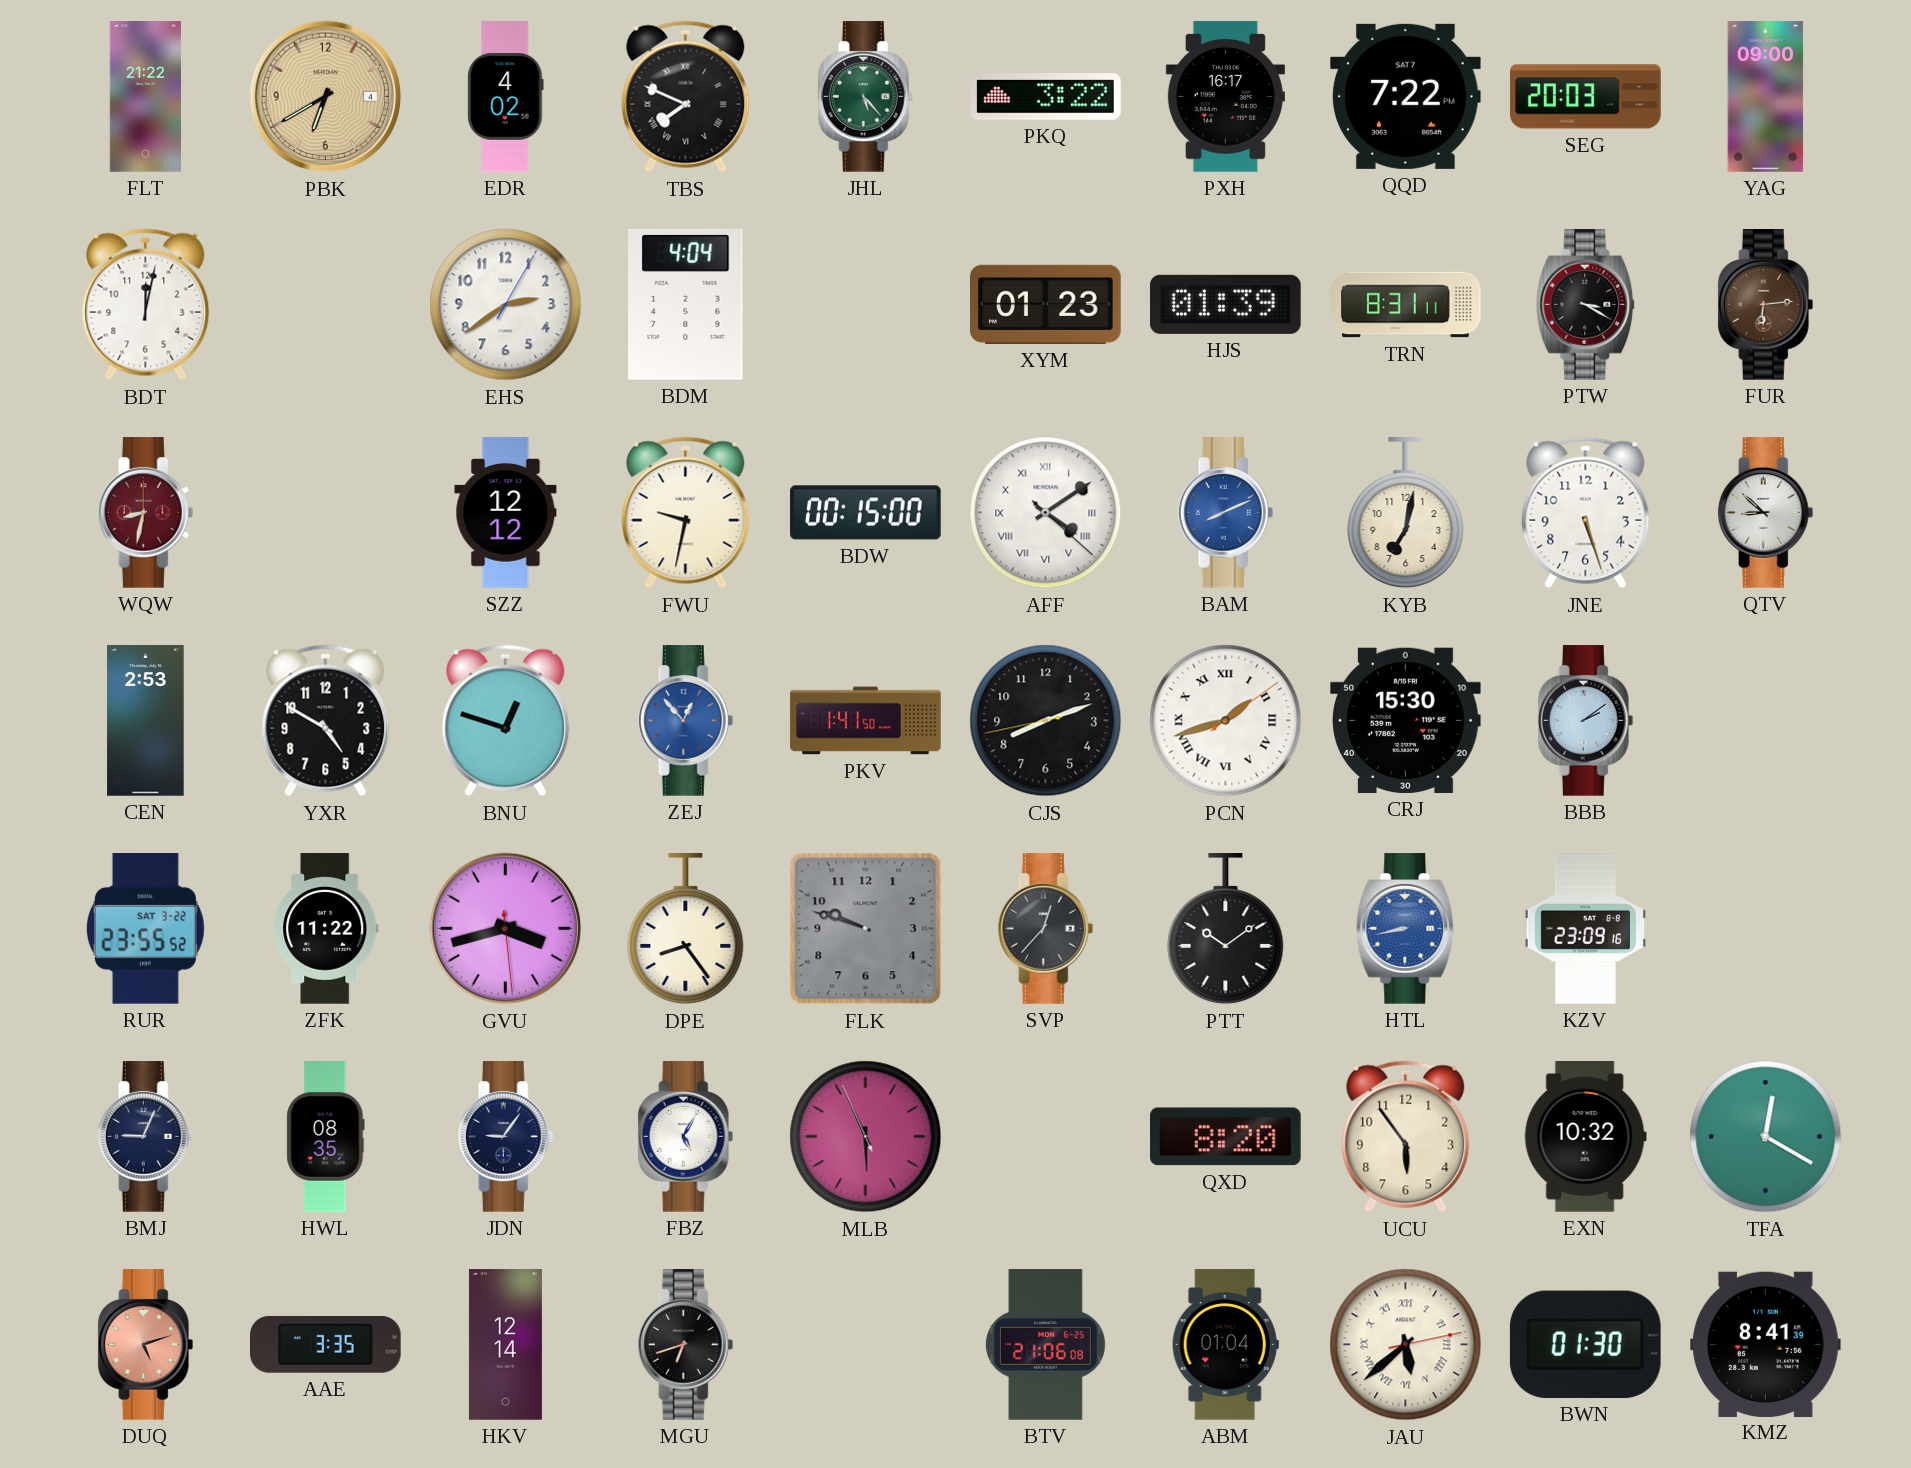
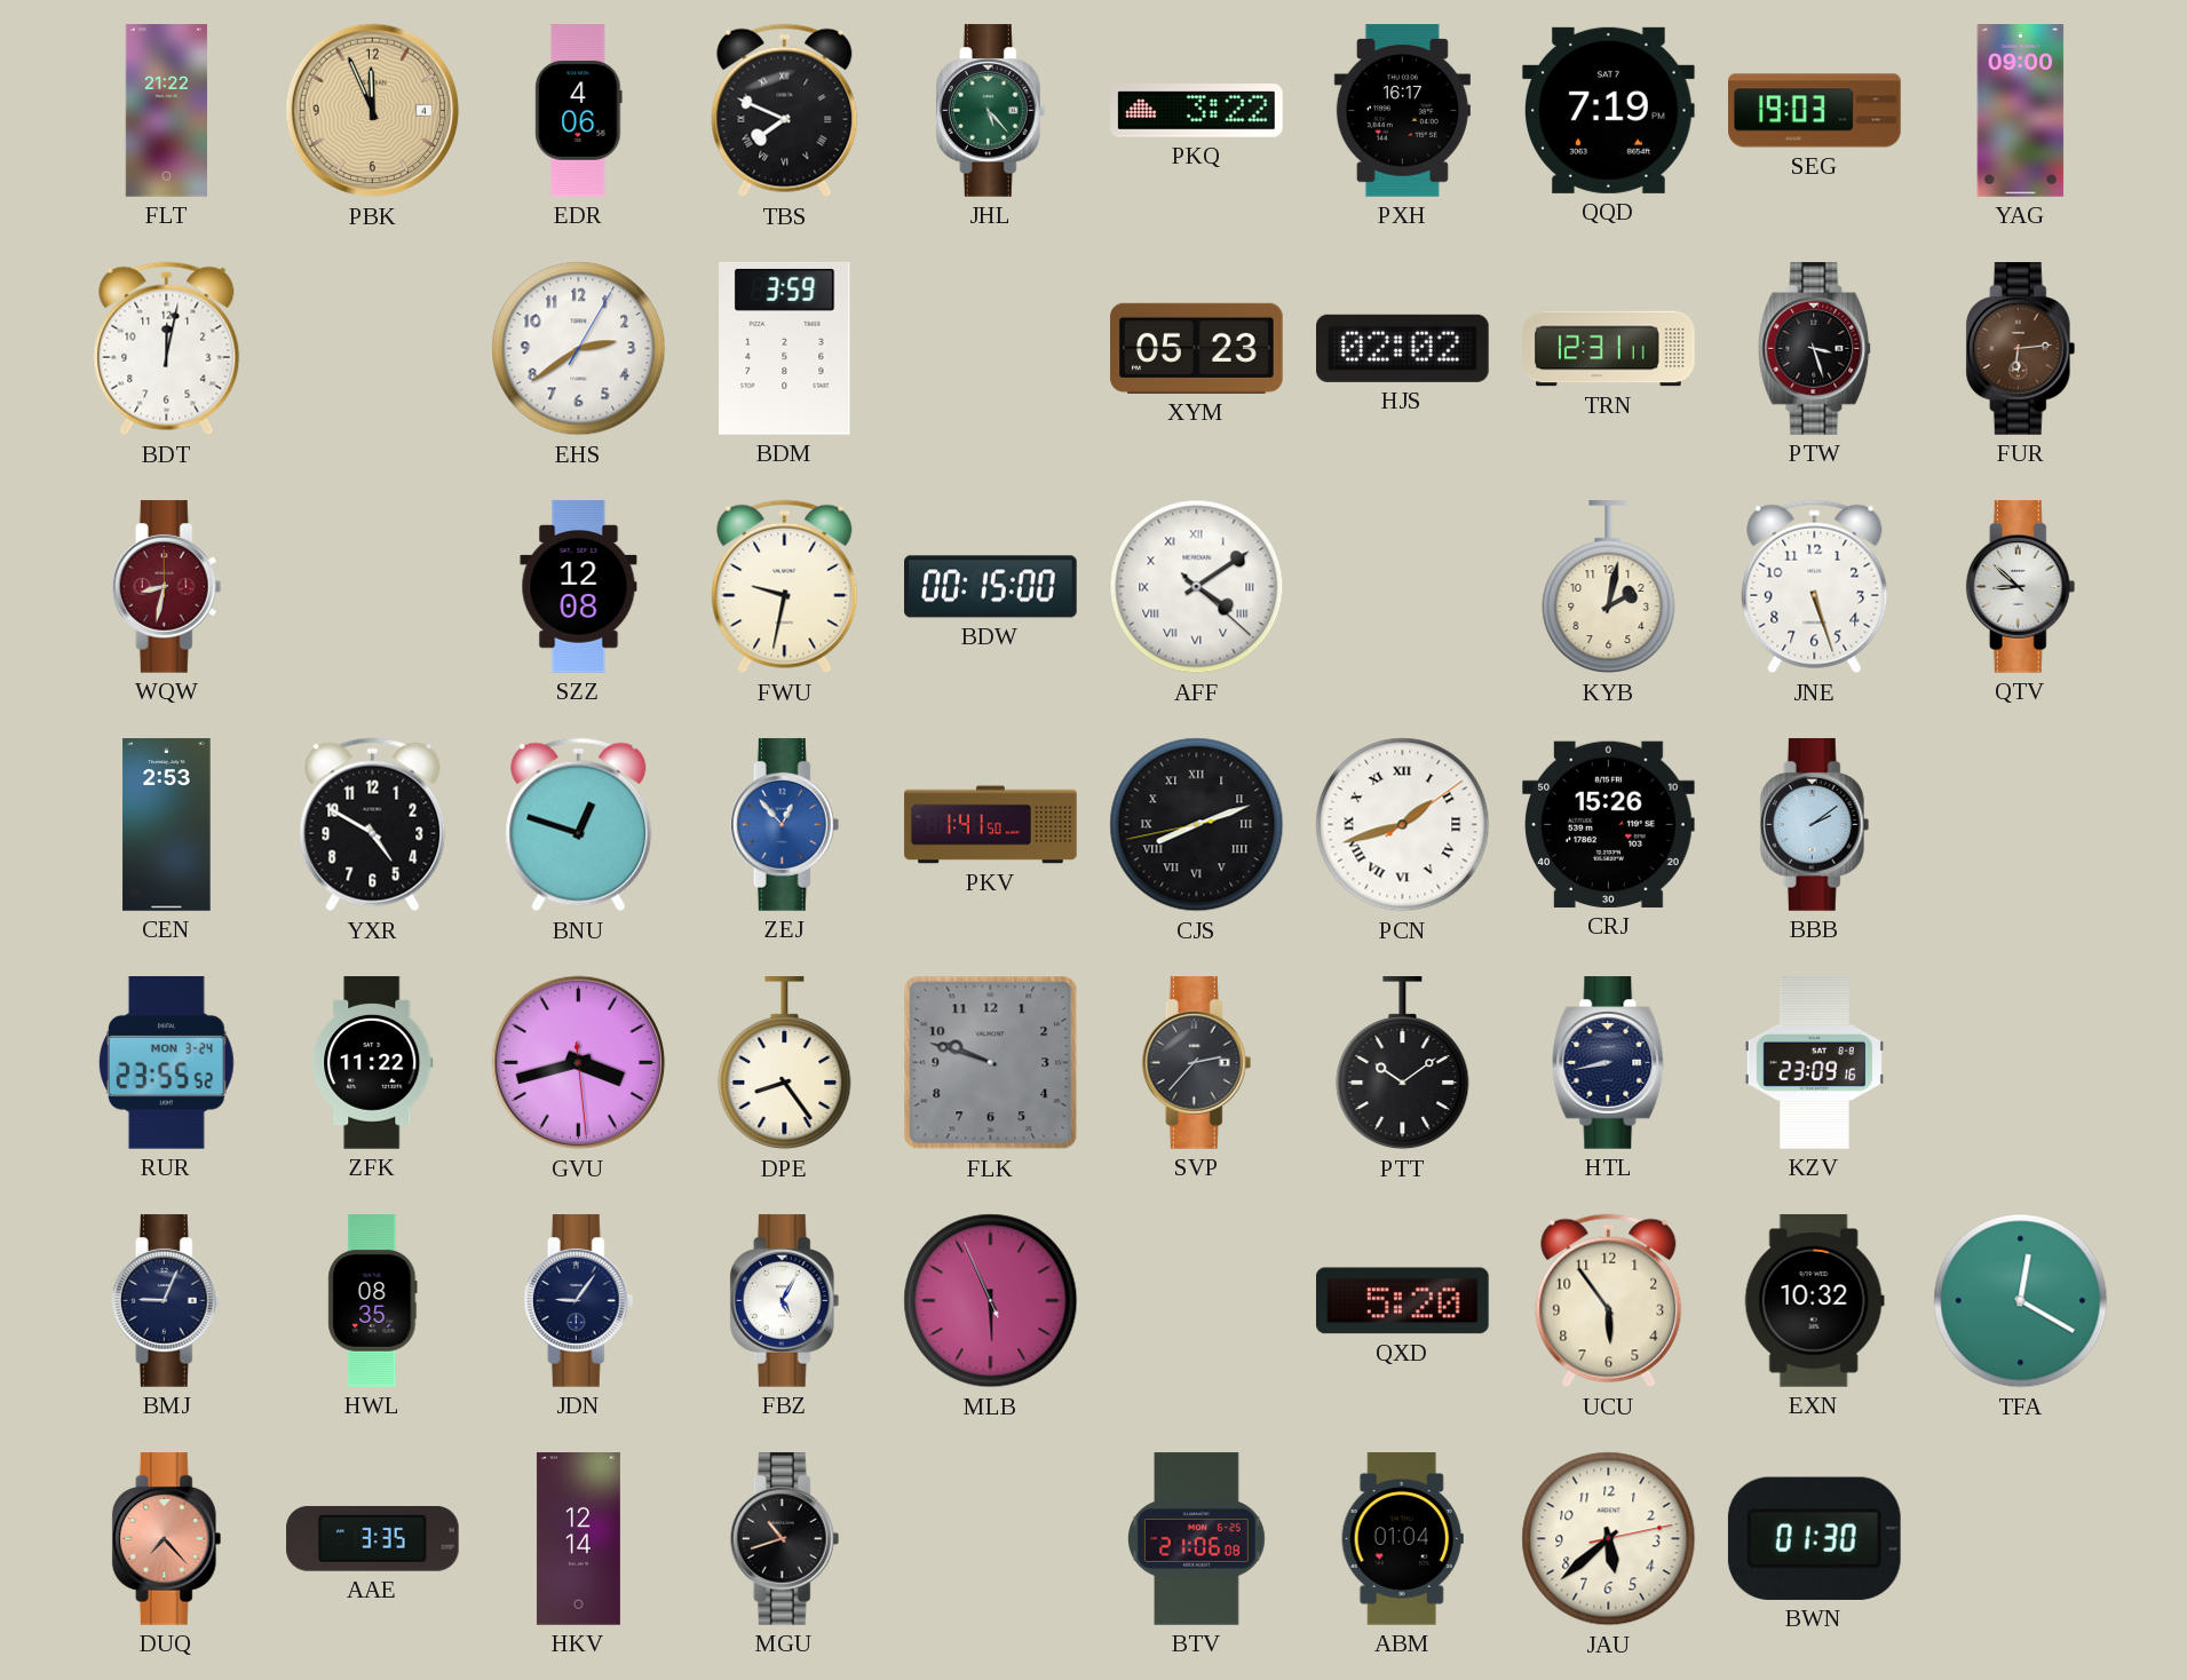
PBK: 6:40 -> 11:56
EDR: 4:02 -> 4:06
QQD: 7:22 -> 7:19
SEG: 20:03 -> 19:03
BDM: 4:04 -> 3:59
XYM: 01:23 -> 05:23
HJS: 01:39 -> 02:02
TRN: 8:31 -> 12:31
PTW: 3:20 -> 3:27
SZZ: 12:12 -> 12:08
BAM: 8:11 -> none
KYB: 7:02 -> 2:02
CJS numerals: Arabic -> Roman
CRJ: 15:30 -> 15:26
RUR date: SAT 3-22 -> MON 3-24
SVP: 12:37 -> 2:37
HTL dial: blue -> navy
QXD: 8:20 -> 5:20
DUQ: 5:12 -> 7:23
MGU: 6:42 -> 10:42
JAU numerals: Roman -> Arabic
KMZ: 8:41 -> none
